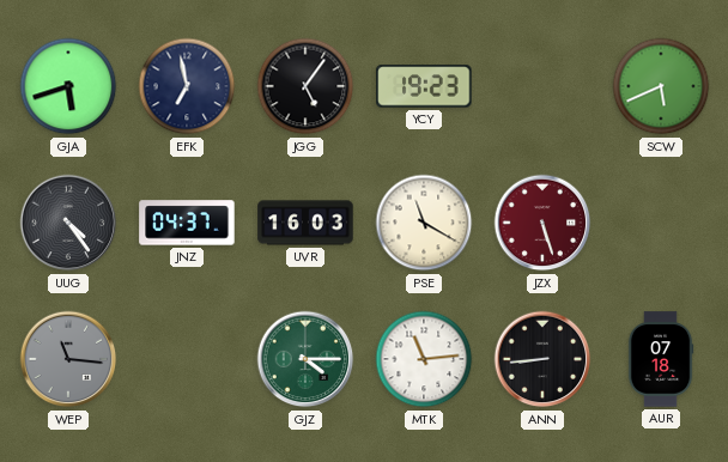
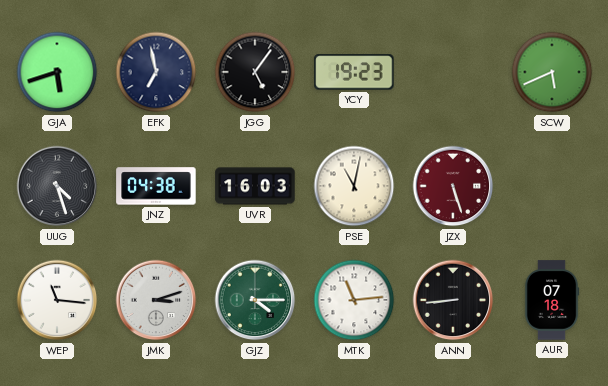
UUG: 4:24 -> 4:27
JNZ: 04:37 -> 04:38
PSE: 11:20 -> 11:02
WEP dial: grey -> white
JMK: none -> 3:12
